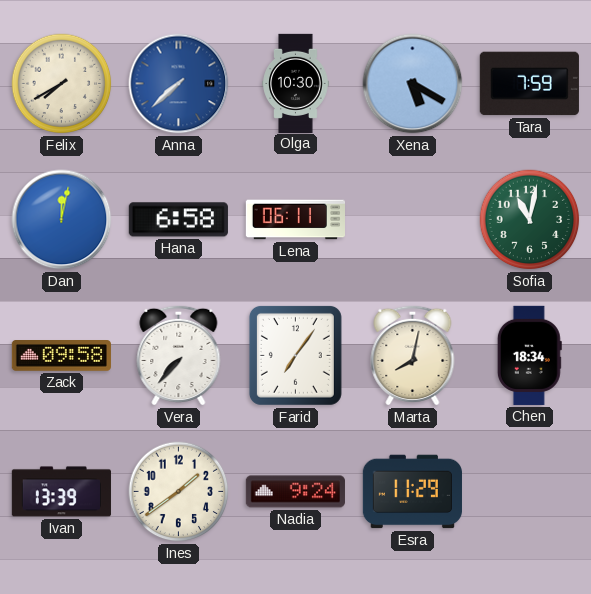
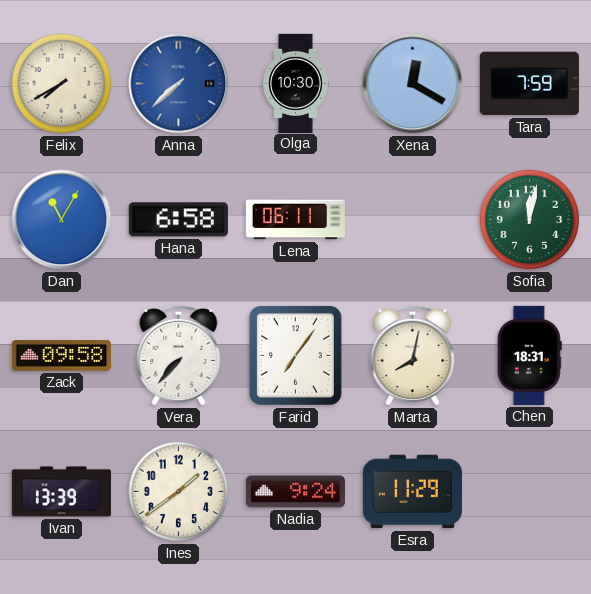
Xena: 5:20 -> 12:20
Dan: 12:02 -> 11:05
Sofia: 11:02 -> 12:02
Chen: 18:34 -> 18:31
